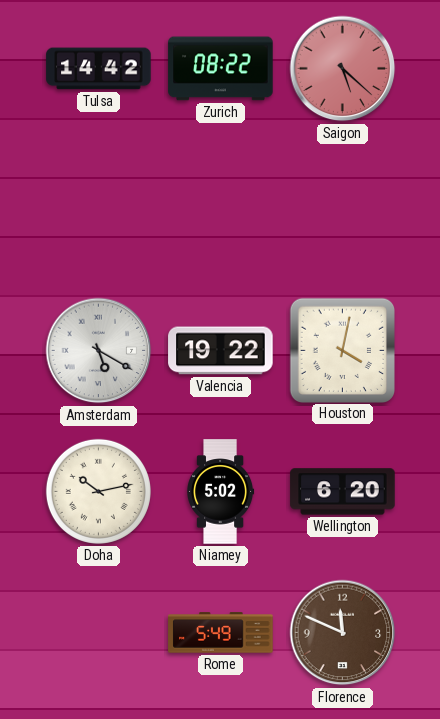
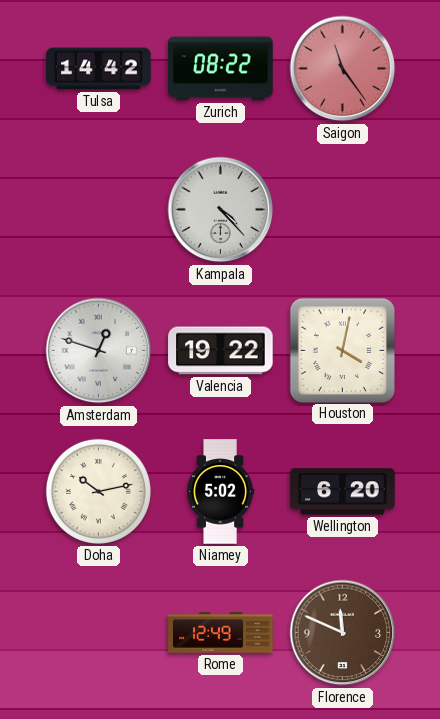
Saigon: 5:22 -> 11:24
Kampala: none -> 4:23
Amsterdam: 5:20 -> 12:48
Rome: 5:49 -> 12:49
